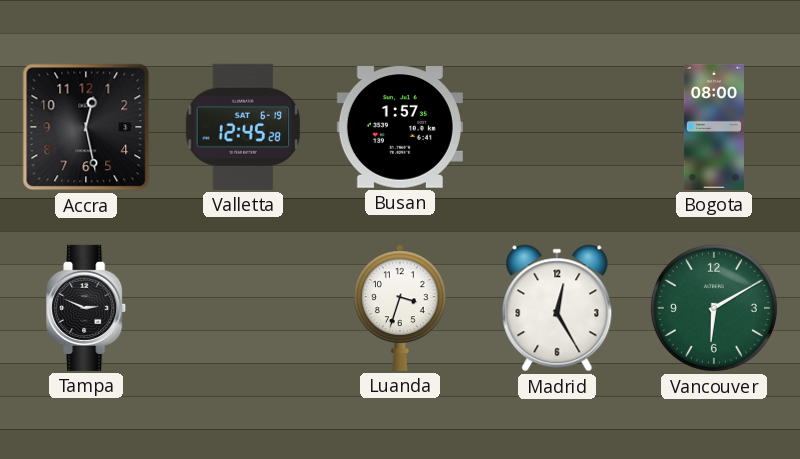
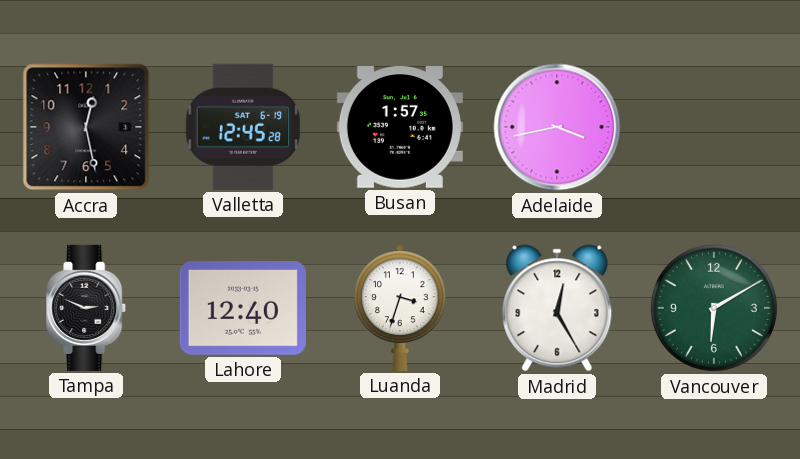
Adelaide: none -> 3:43
Bogota: 08:00 -> none
Lahore: none -> 12:40
